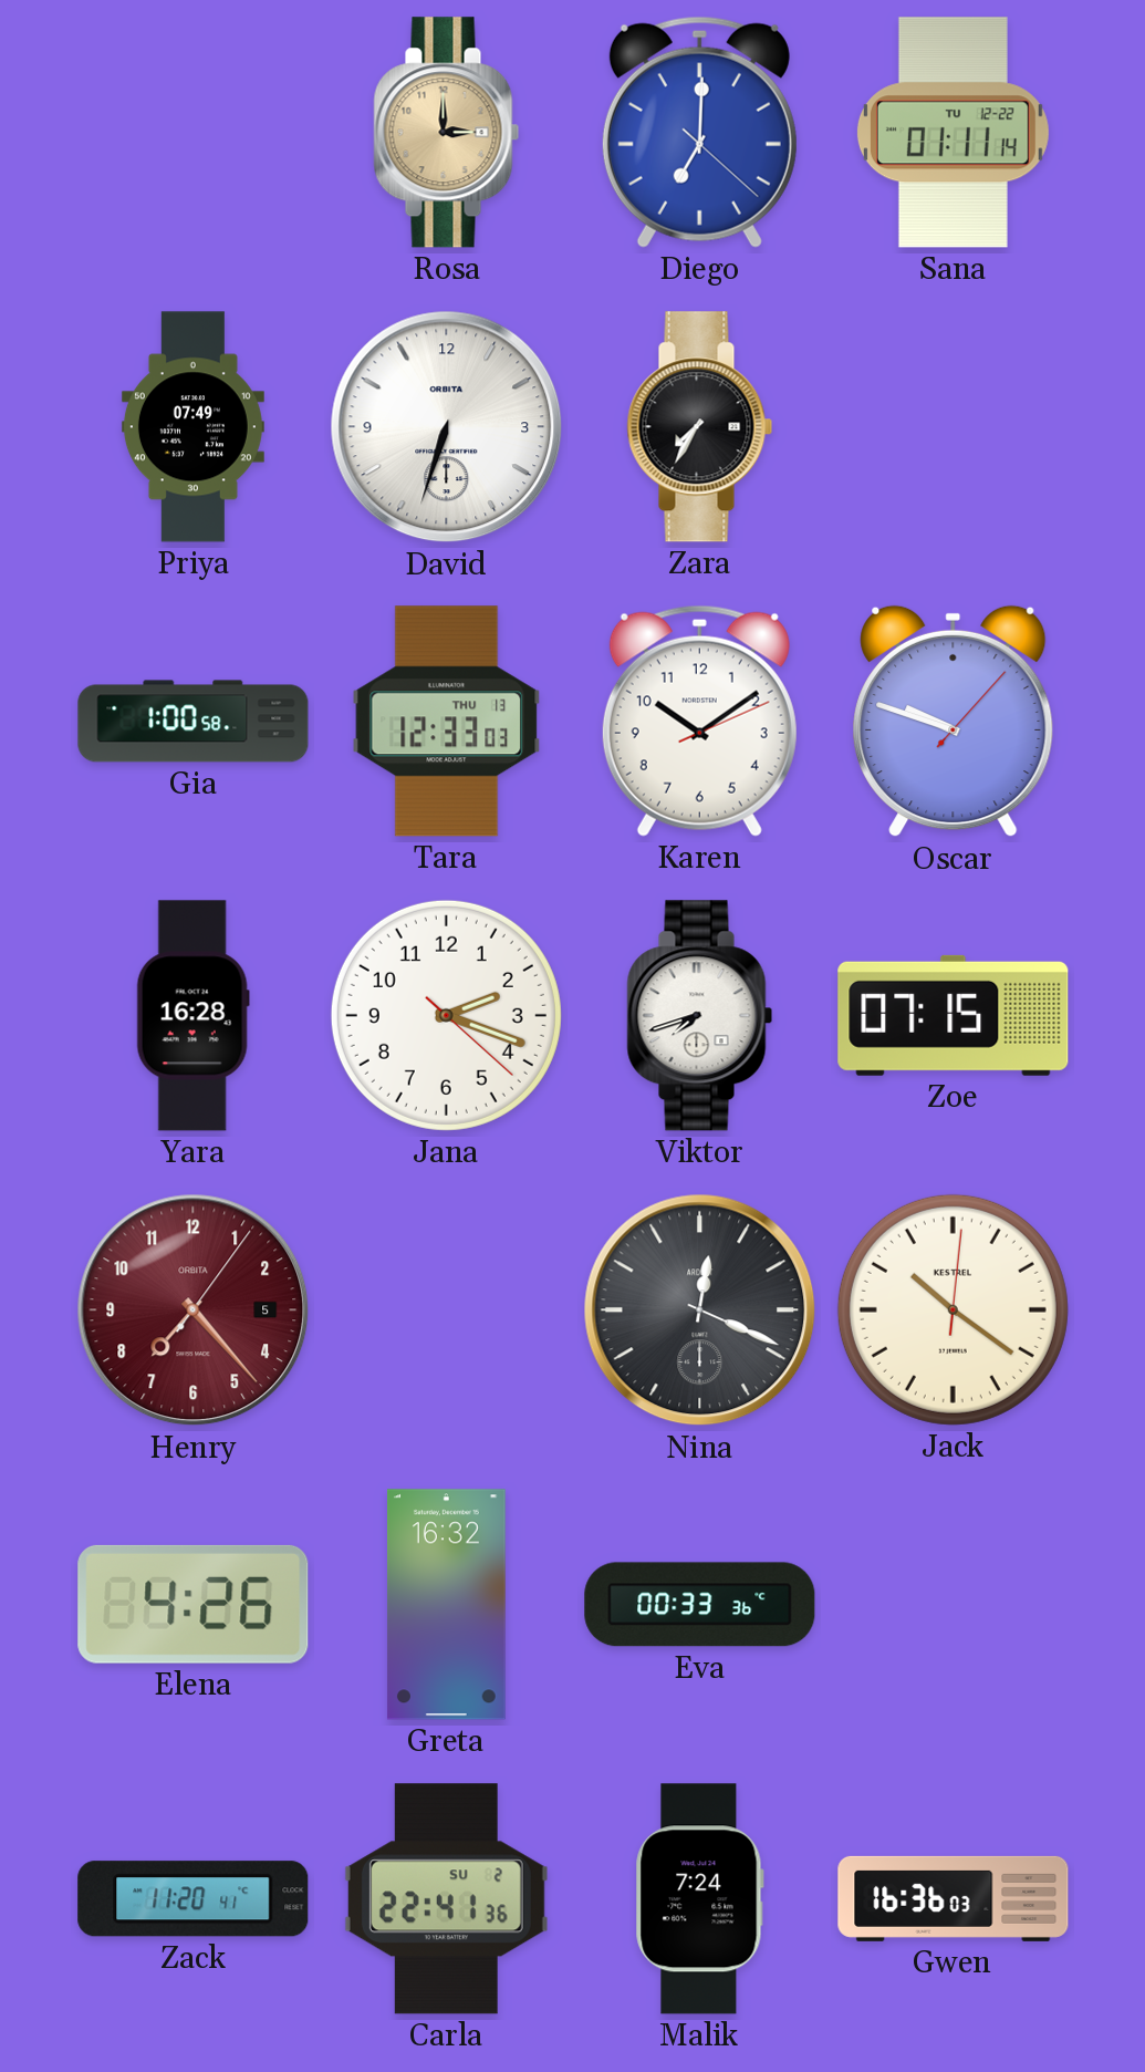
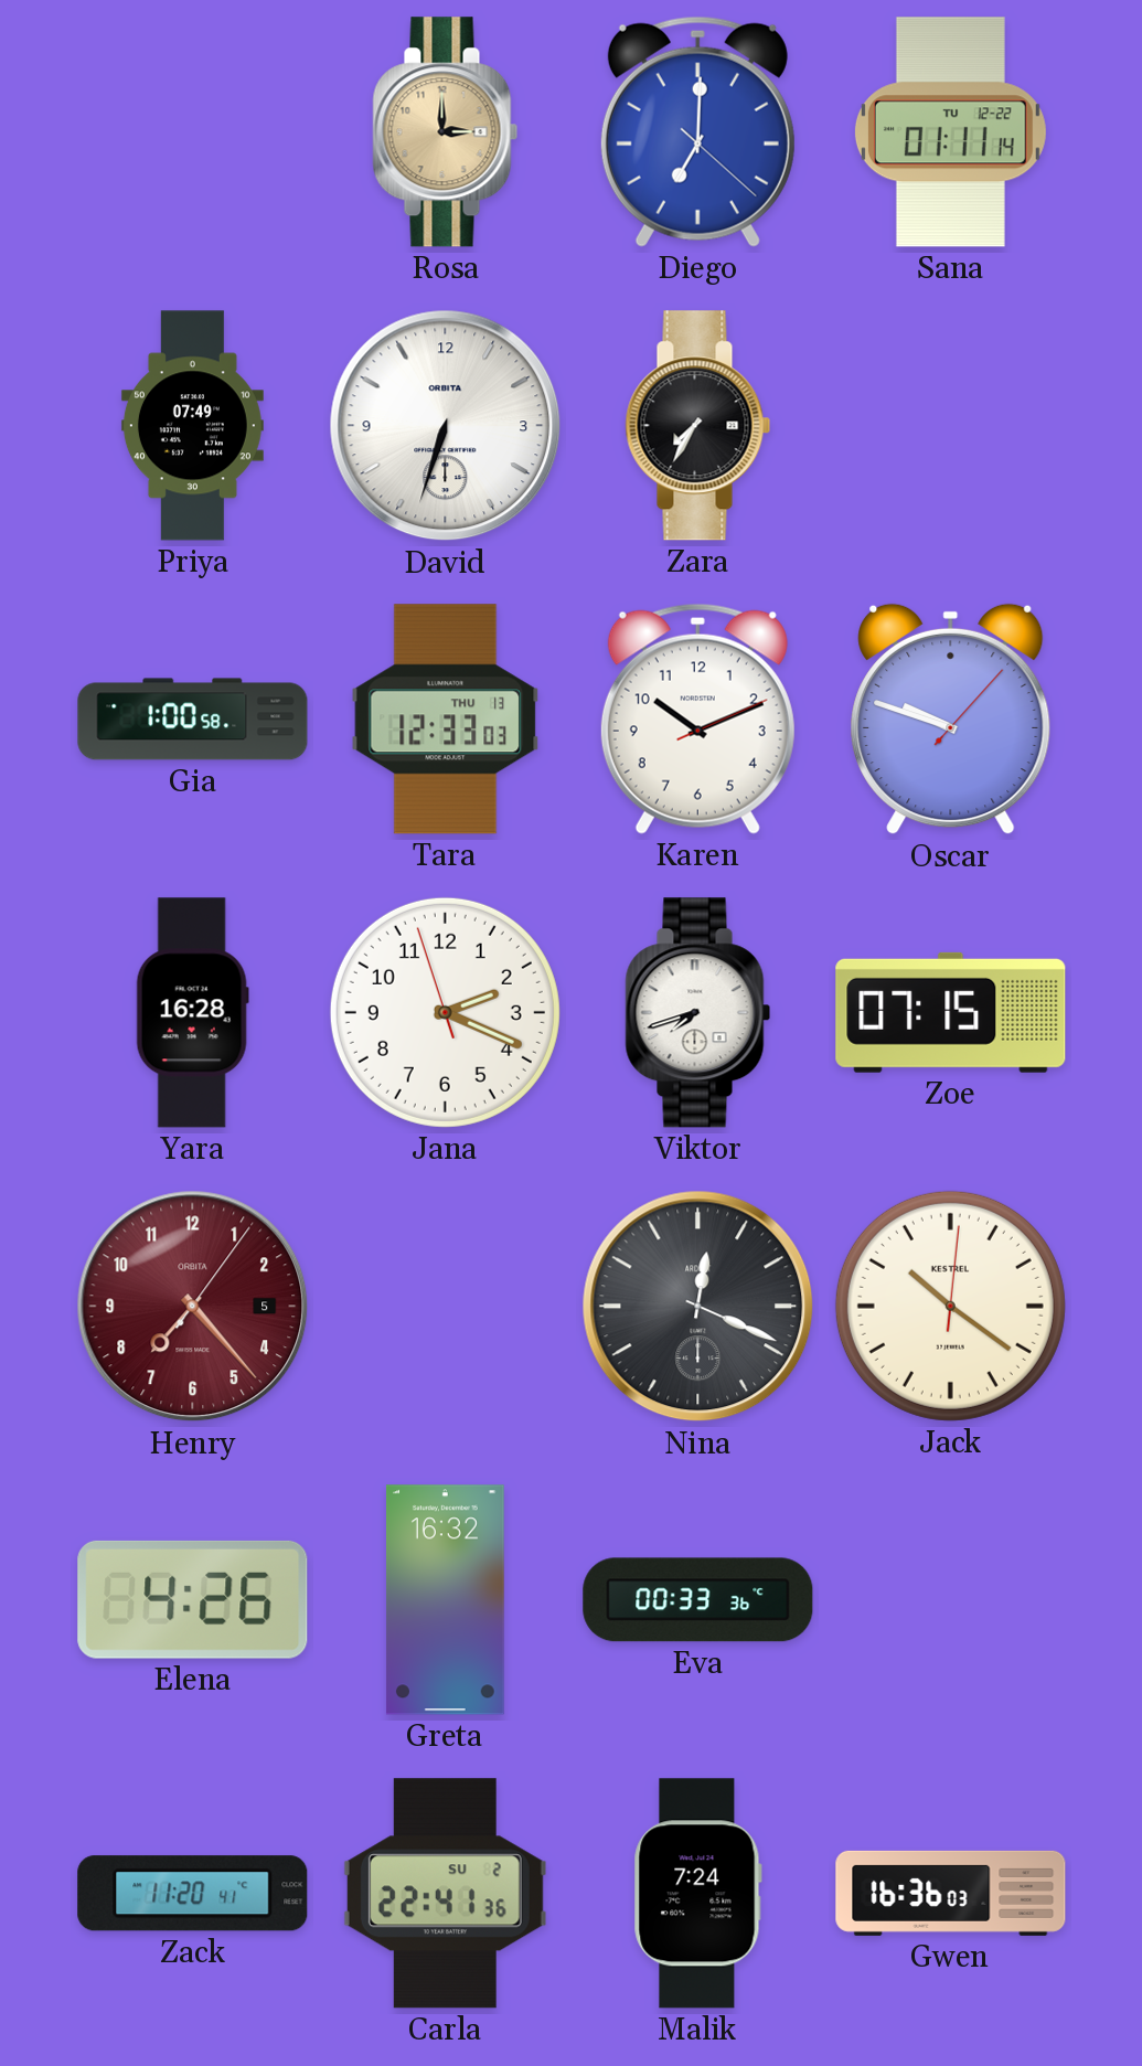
Karen: 10:09 -> 10:11
Jana: 2:18:22 -> 2:18:57
